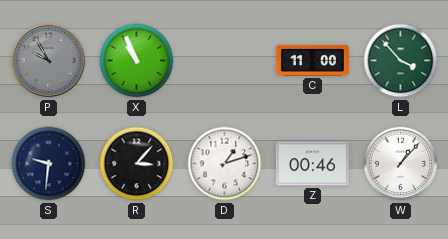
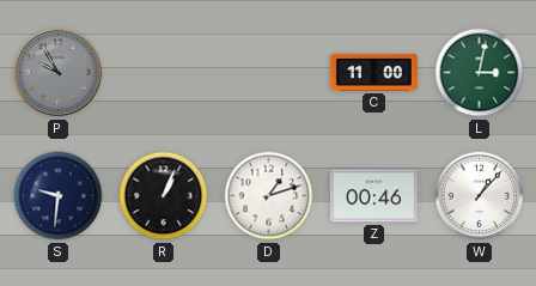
X: 10:56 -> none
L: 3:53 -> 3:02
R: 3:07 -> 1:04
